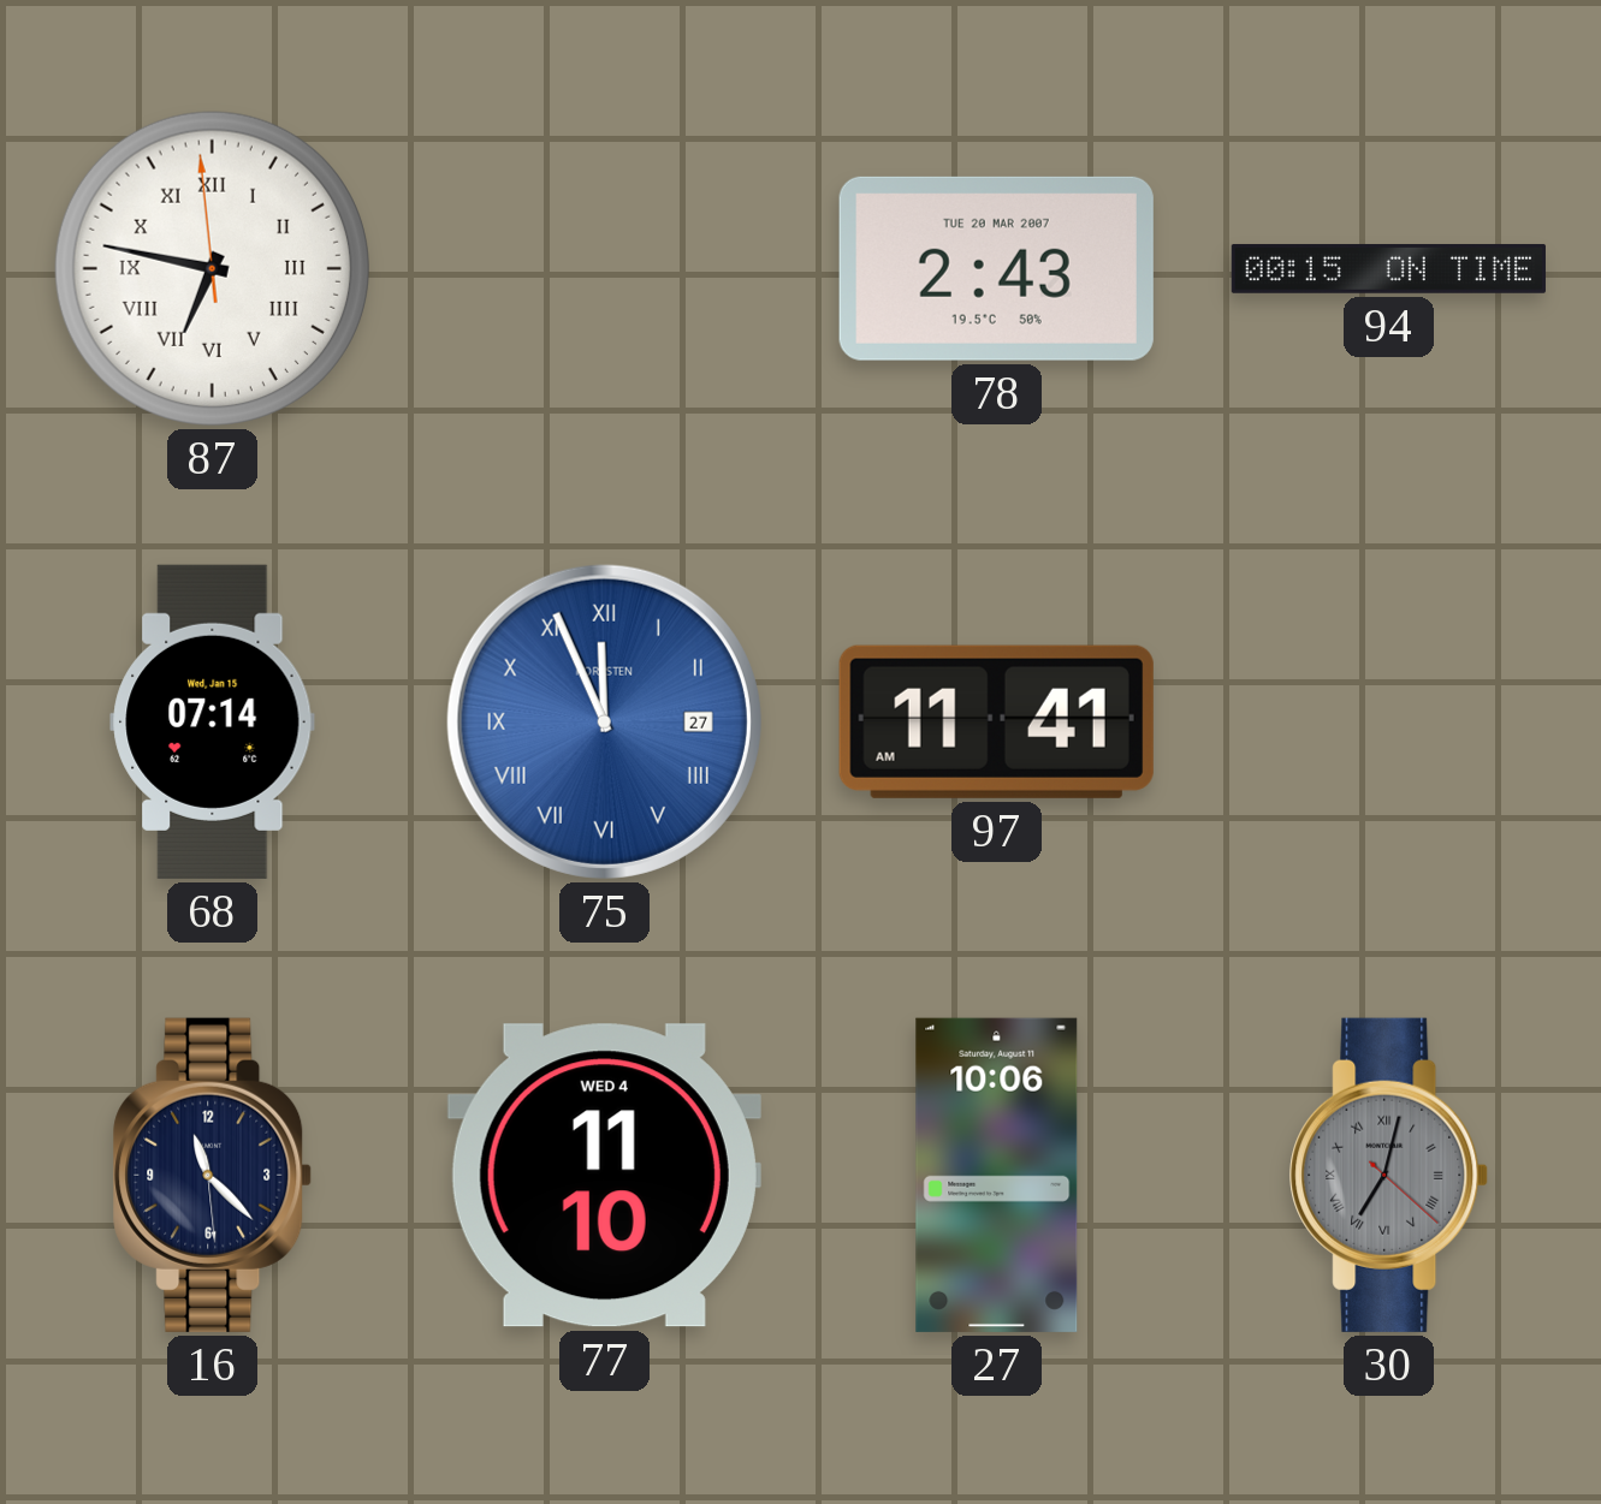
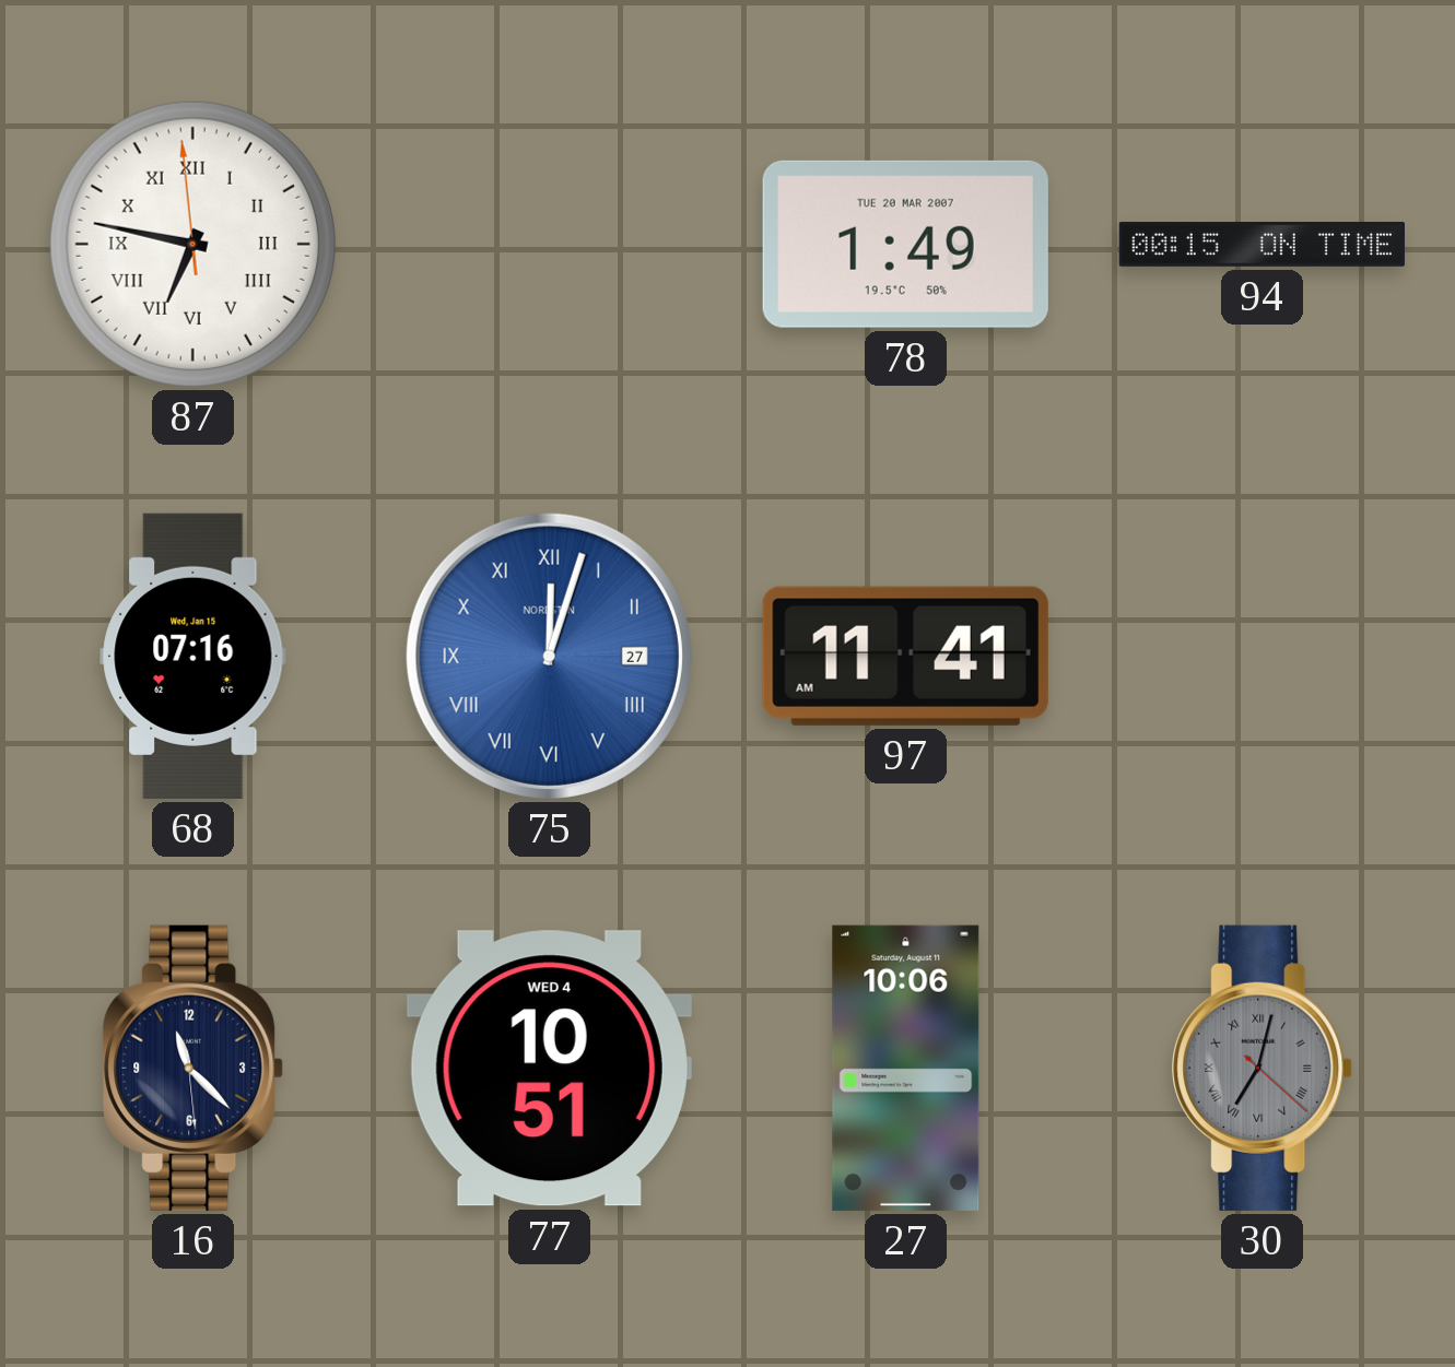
78: 2:43 -> 1:49
68: 07:14 -> 07:16
75: 11:56 -> 12:03
77: 11:10 -> 10:51
